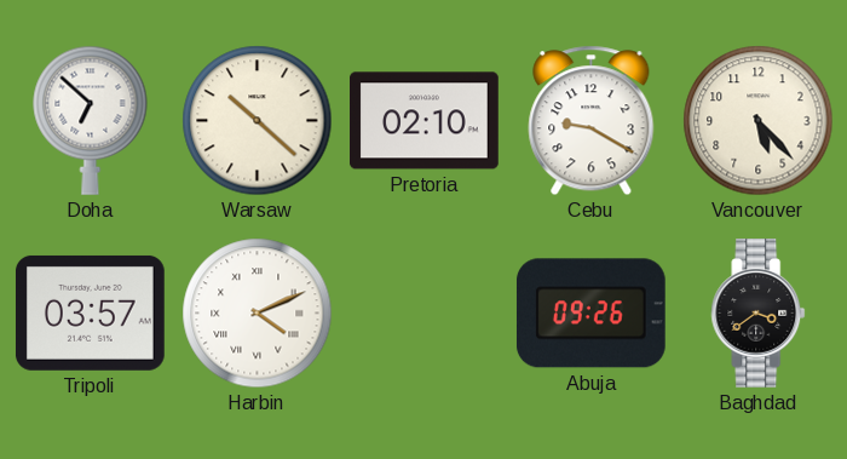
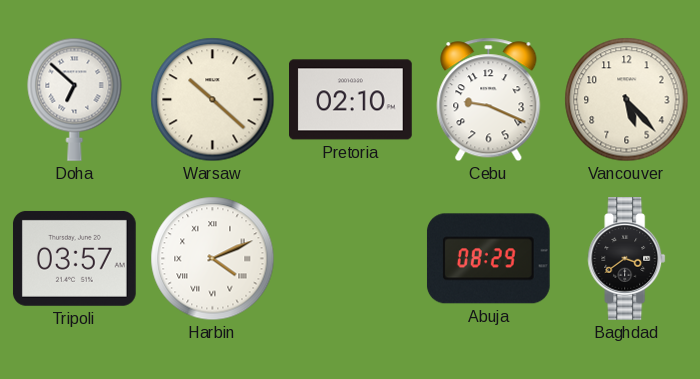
Cebu: 9:20 -> 9:19
Abuja: 09:26 -> 08:29
